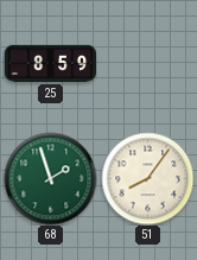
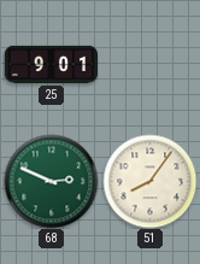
25: 8:59 -> 9:01
68: 1:57 -> 2:49
